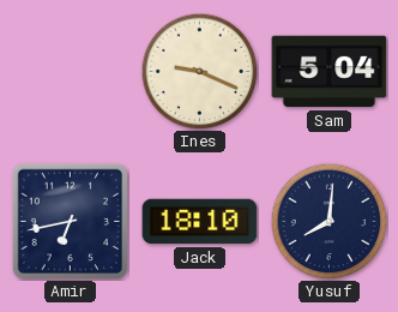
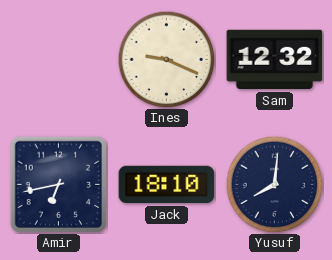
Sam: 5:04 -> 12:32
